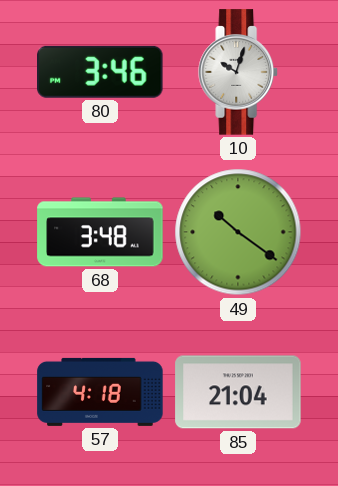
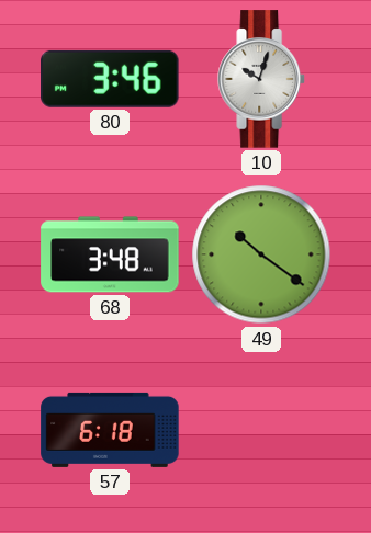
57: 4:18 -> 6:18
85: 21:04 -> none
